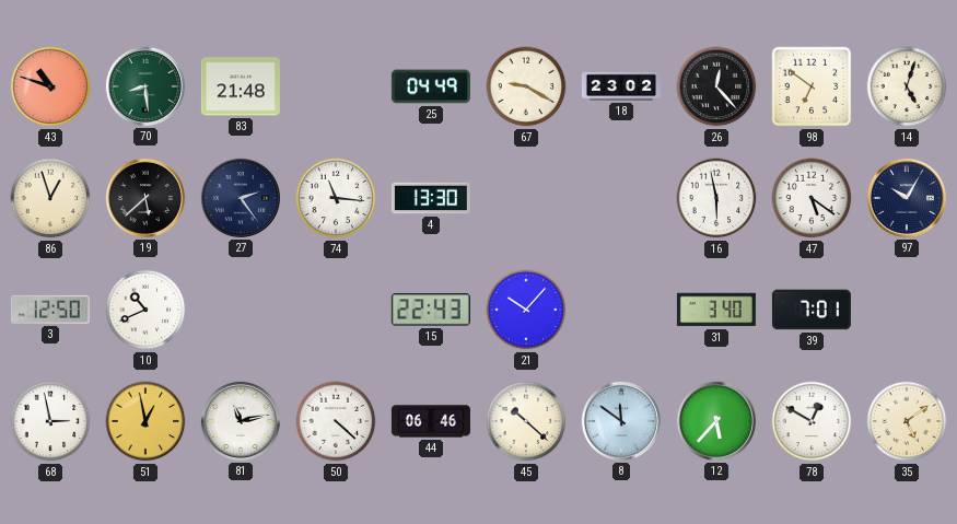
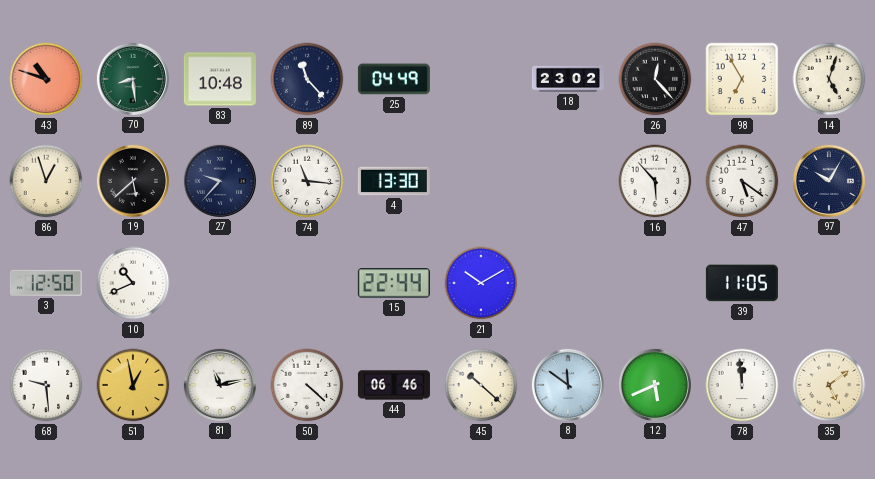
83: 21:48 -> 10:48
89: none -> 11:23
67: 9:20 -> none
98: 6:51 -> 6:55
27: 2:24 -> 9:37
16: 5:58 -> 5:53
15: 22:43 -> 22:44
21: 10:07 -> 10:10
31: 3:40 -> none
39: 7:01 -> 11:05
68: 2:58 -> 9:29
12: 5:37 -> 5:41
78: 12:50 -> 11:59
